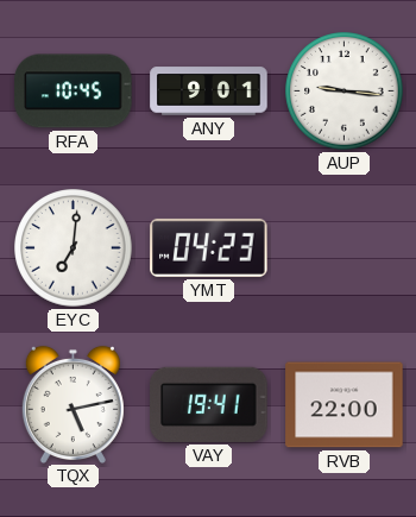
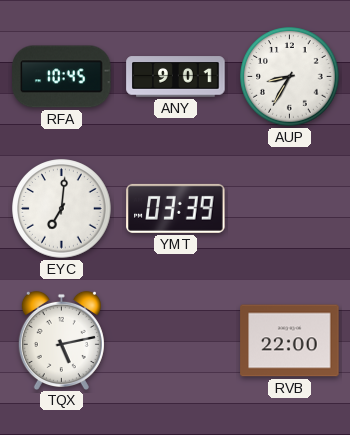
AUP: 9:16 -> 8:35
YMT: 04:23 -> 03:39
VAY: 19:41 -> none
